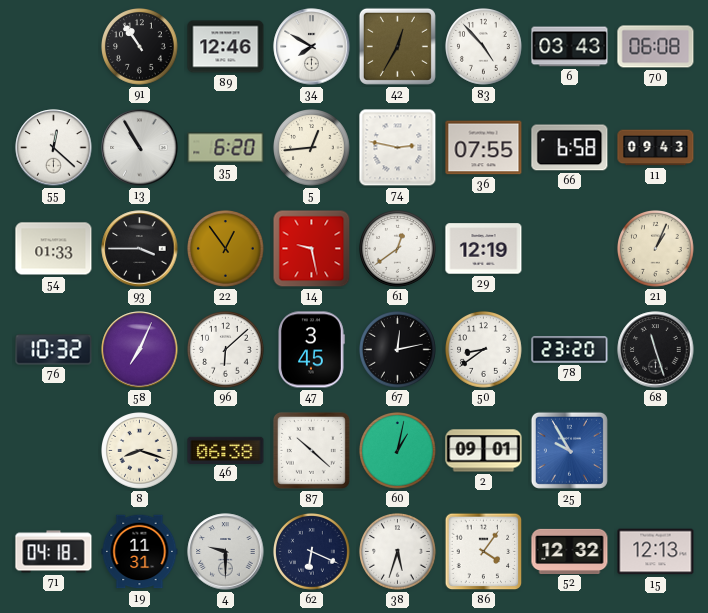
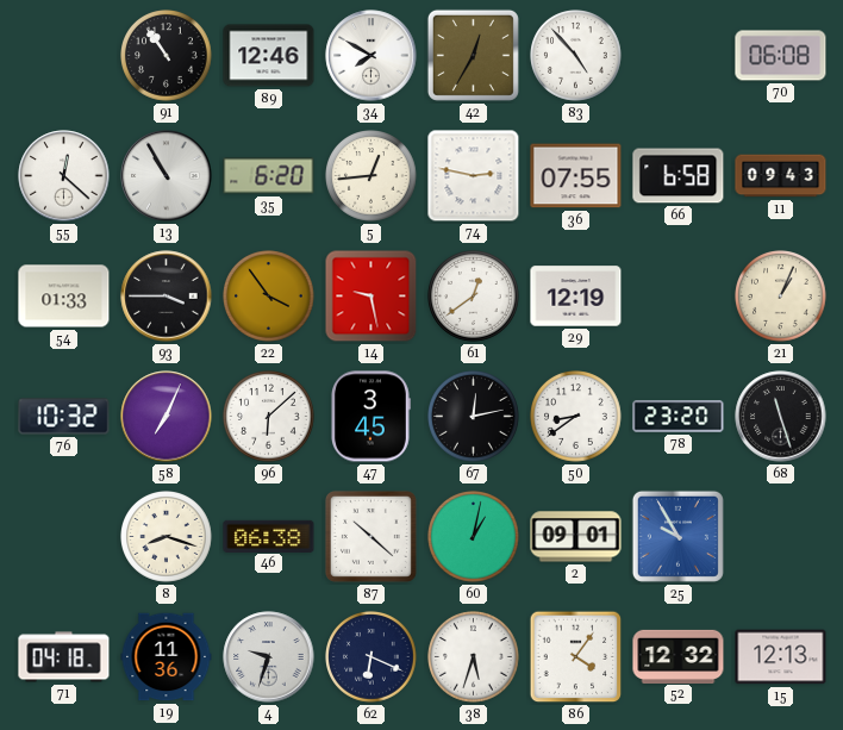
6: 03:43 -> none
22: 12:54 -> 3:54
19: 11:31 -> 11:36
4: 9:30 -> 9:33
